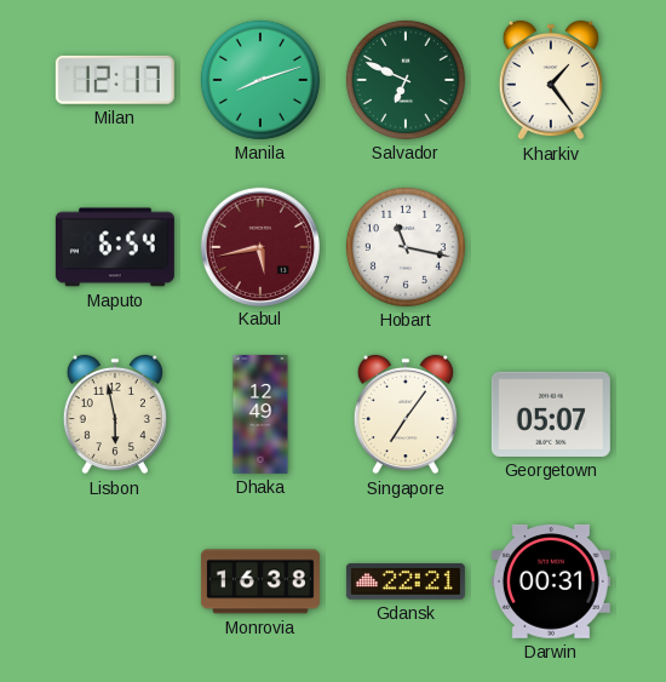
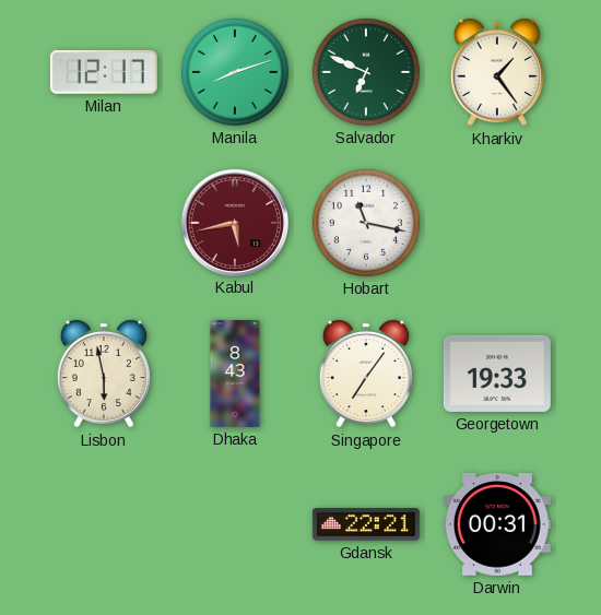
Maputo: 6:54 -> none
Dhaka: 12:49 -> 8:43
Georgetown: 05:07 -> 19:33
Monrovia: 16:38 -> none
